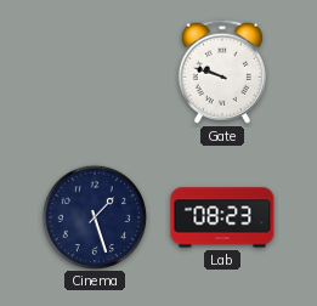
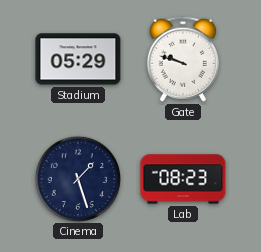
Stadium: none -> 05:29
